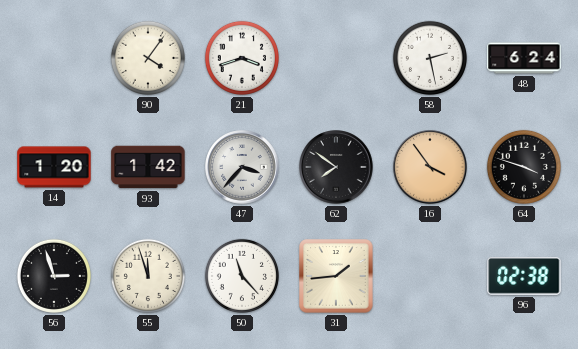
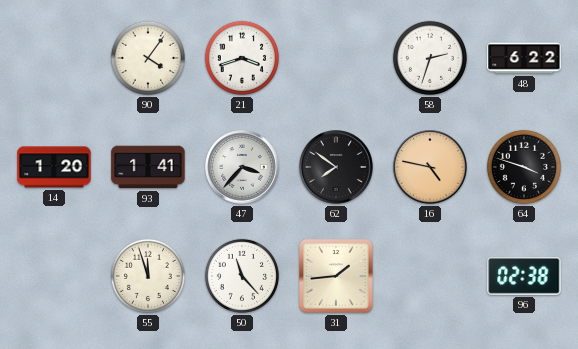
58: 2:28 -> 2:33
48: 6:24 -> 6:22
93: 1:42 -> 1:41
16: 3:54 -> 4:47
56: 2:57 -> none
